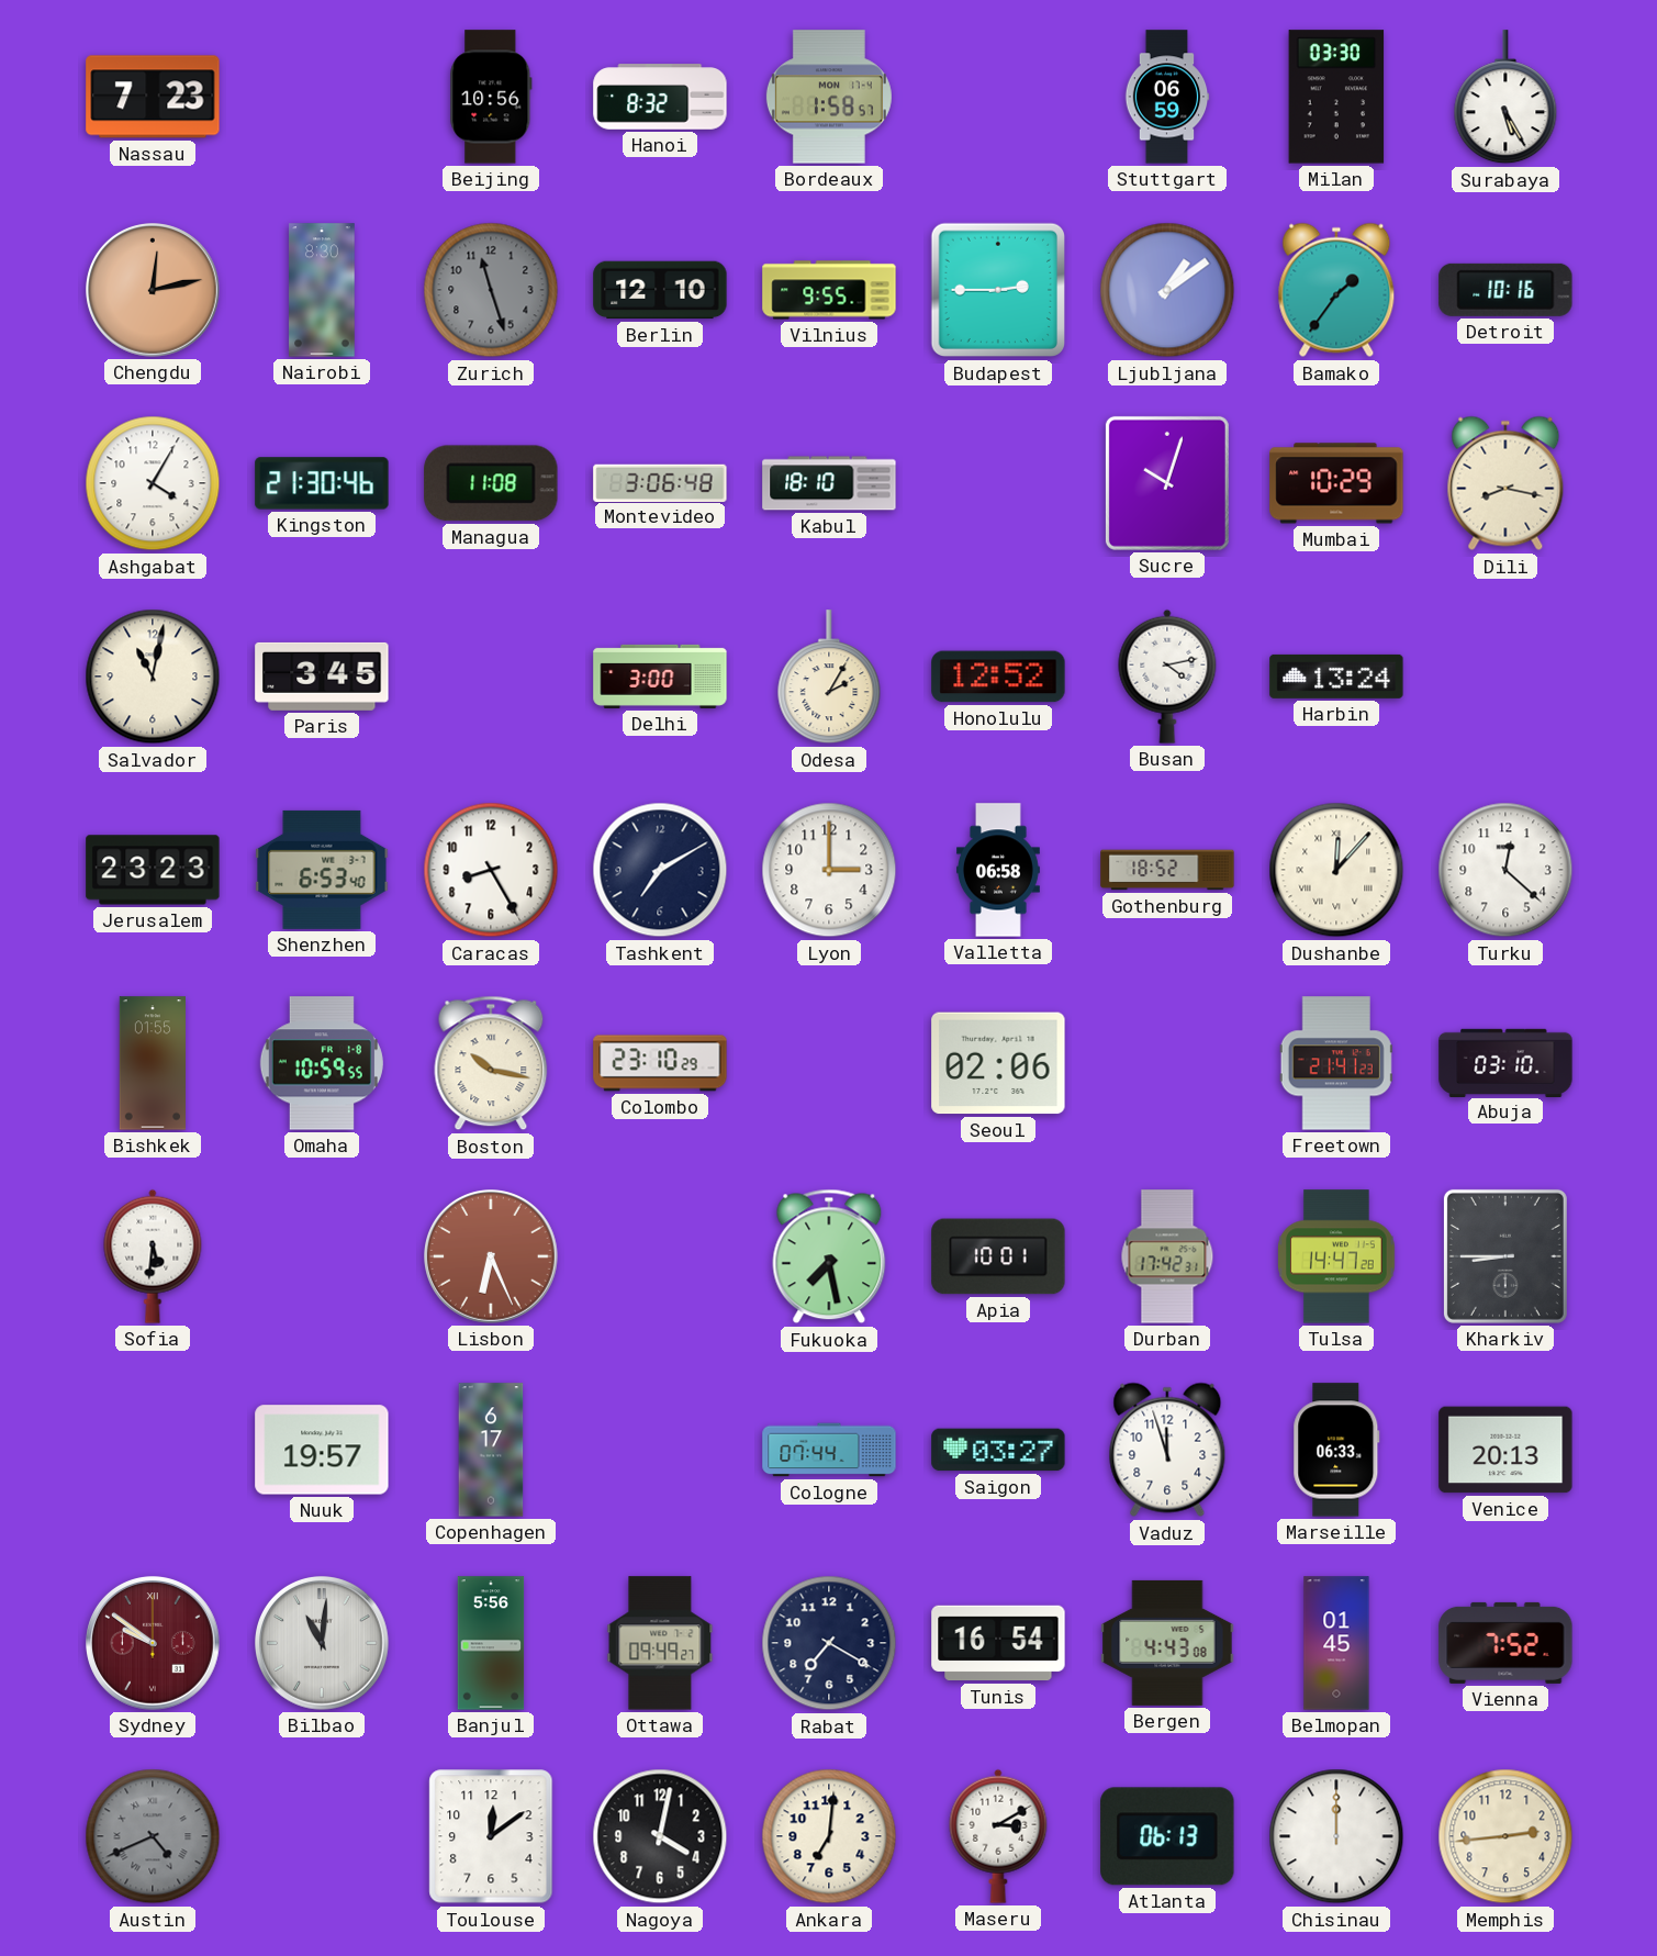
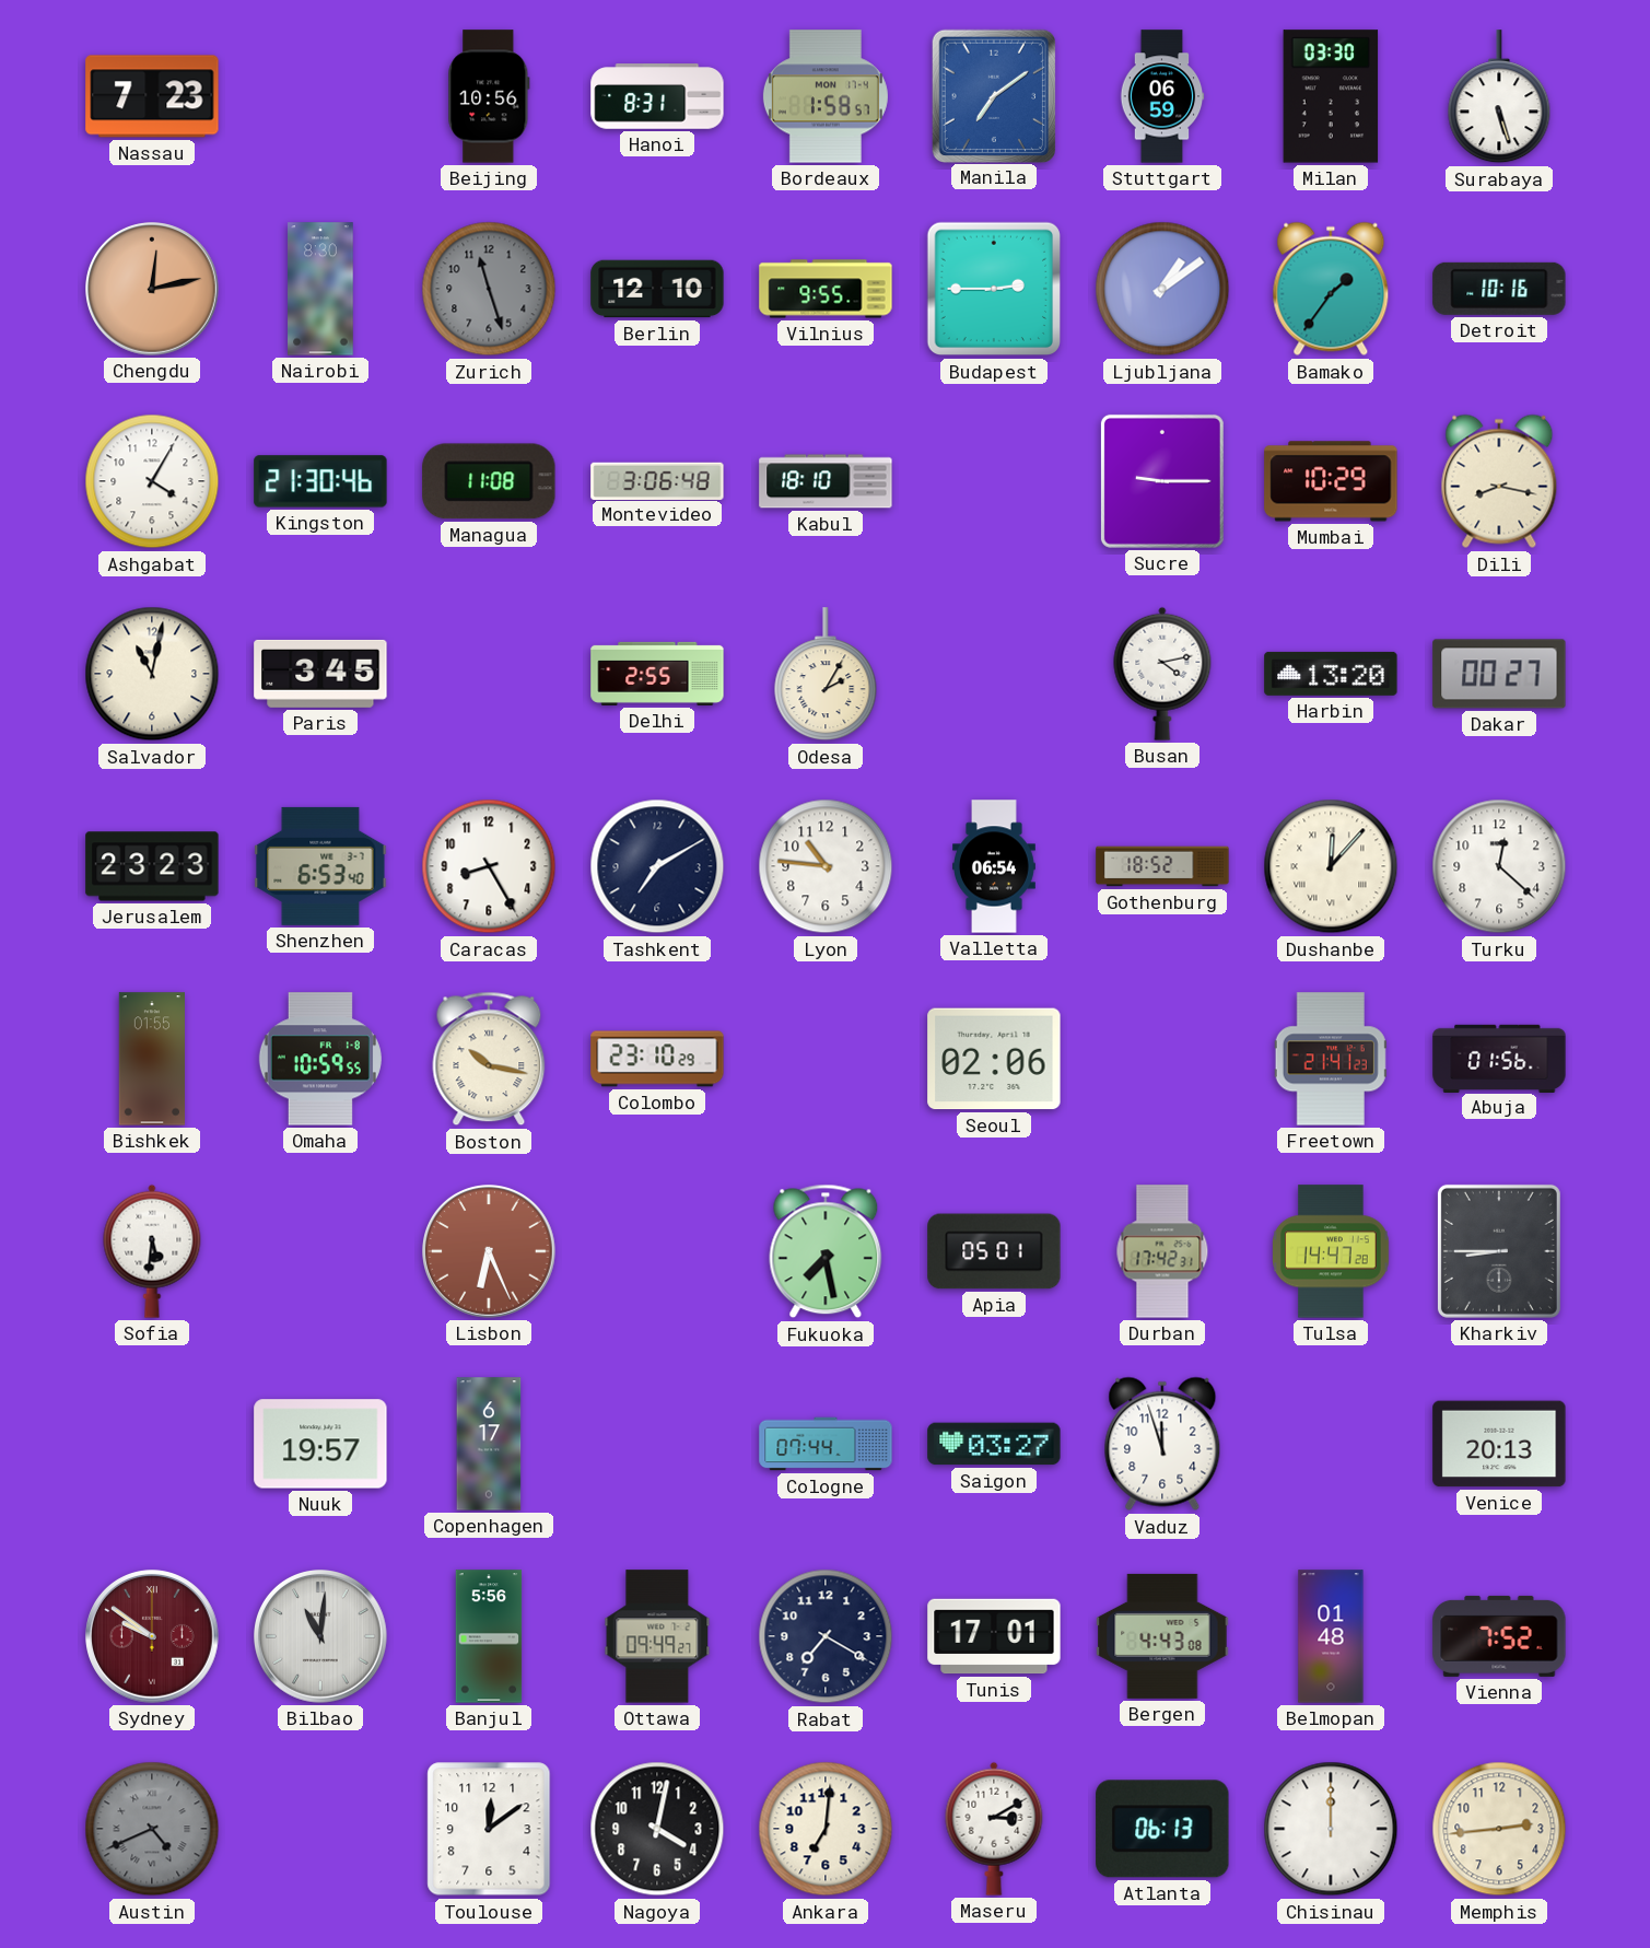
Hanoi: 8:32 -> 8:31
Manila: none -> 7:09
Surabaya: 5:25 -> 5:27
Sucre: 10:03 -> 9:15
Delhi: 3:00 -> 2:55
Honolulu: 12:52 -> none
Harbin: 13:24 -> 13:20
Dakar: none -> 00:27
Lyon: 3:00 -> 10:46
Valletta: 06:58 -> 06:54
Abuja: 03:10 -> 01:56
Apia: 10:01 -> 05:01
Marseille: 06:33 -> none
Tunis: 16:54 -> 17:01
Belmopan: 01:45 -> 01:48
